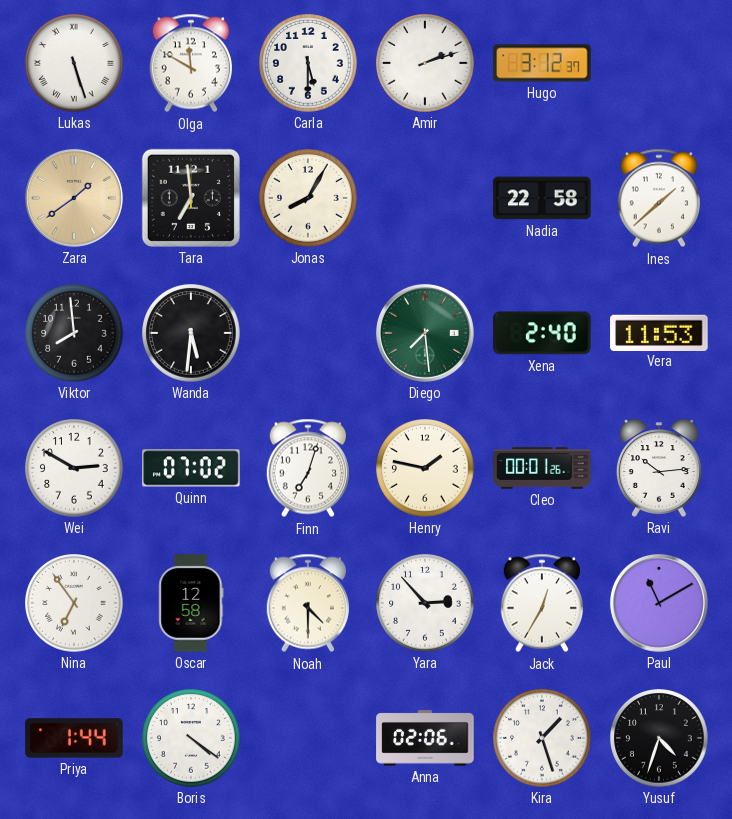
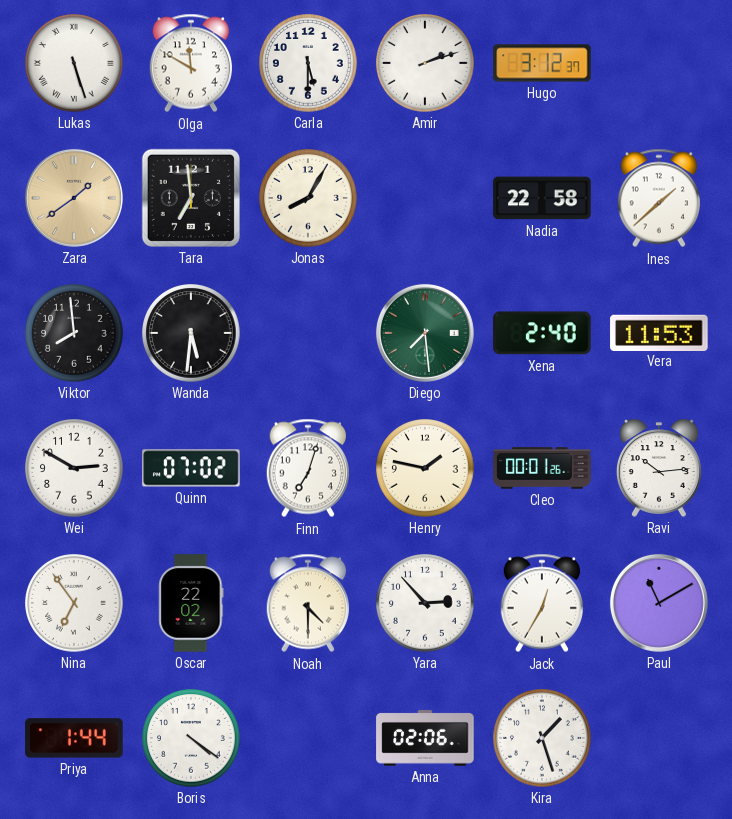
Oscar: 12:58 -> 22:02
Yusuf: 4:33 -> none
